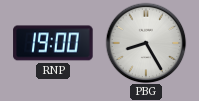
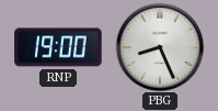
PBG: 8:25 -> 8:26
